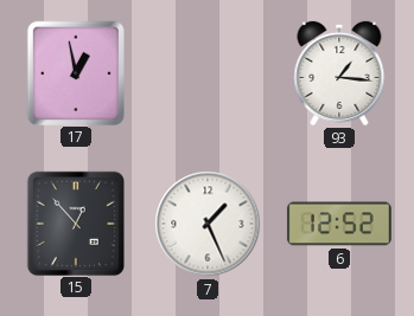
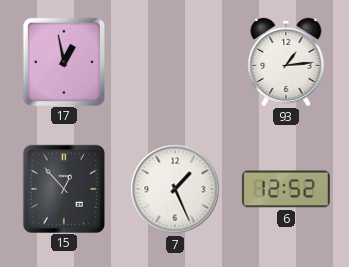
93: 1:16 -> 1:14
